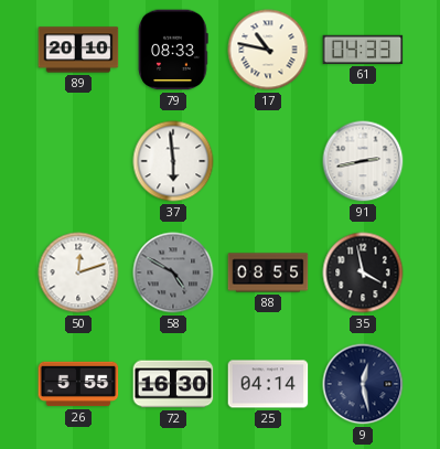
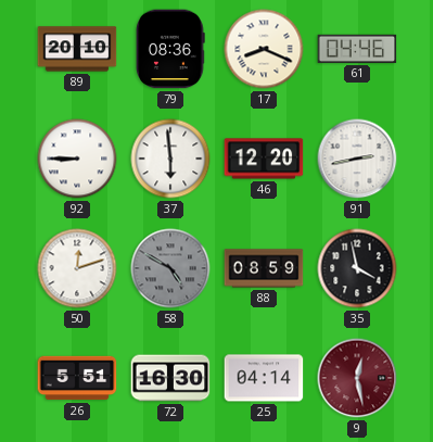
79: 08:33 -> 08:36
17: 10:47 -> 8:19
61: 04:33 -> 04:46
92: none -> 8:45
46: none -> 12:20
88: 08:55 -> 08:59
26: 5:55 -> 5:51
9 dial: navy -> burgundy
